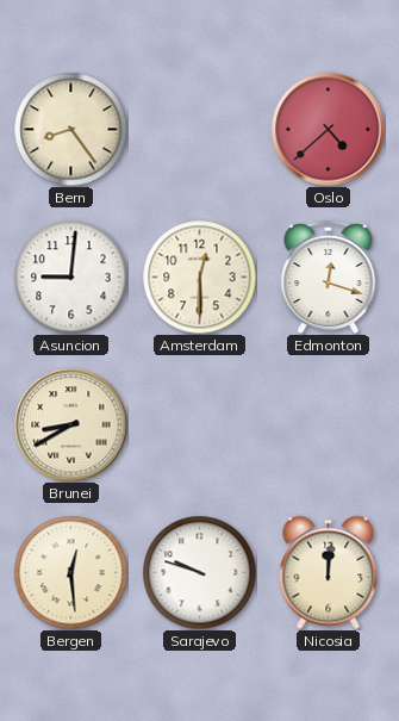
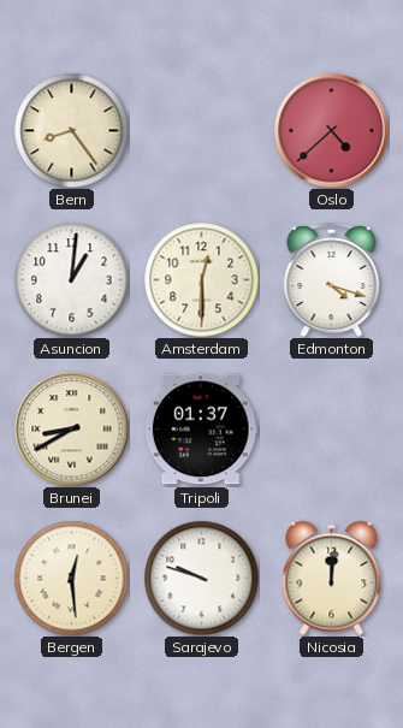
Asuncion: 9:01 -> 1:01
Edmonton: 12:18 -> 4:18
Tripoli: none -> 01:37
